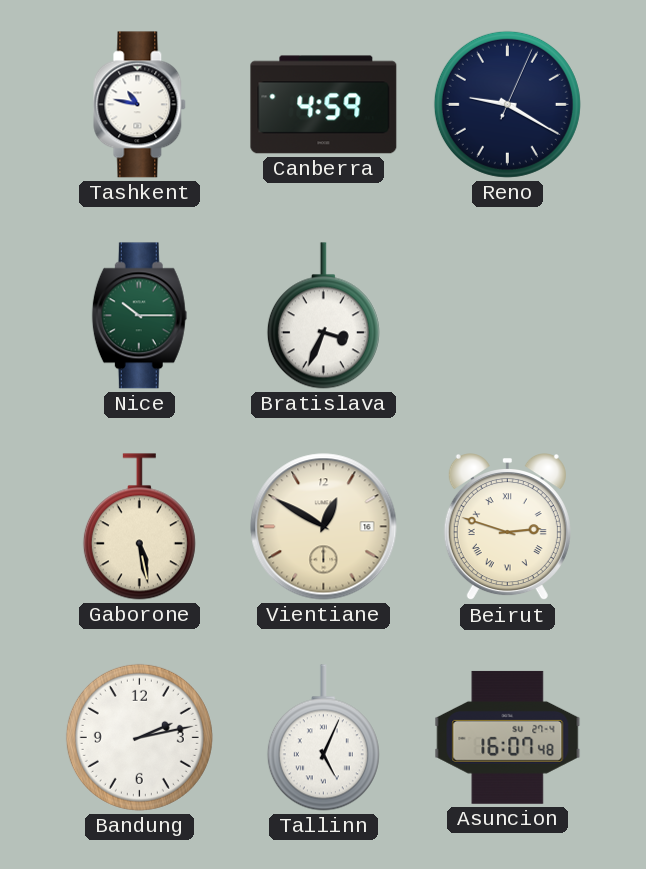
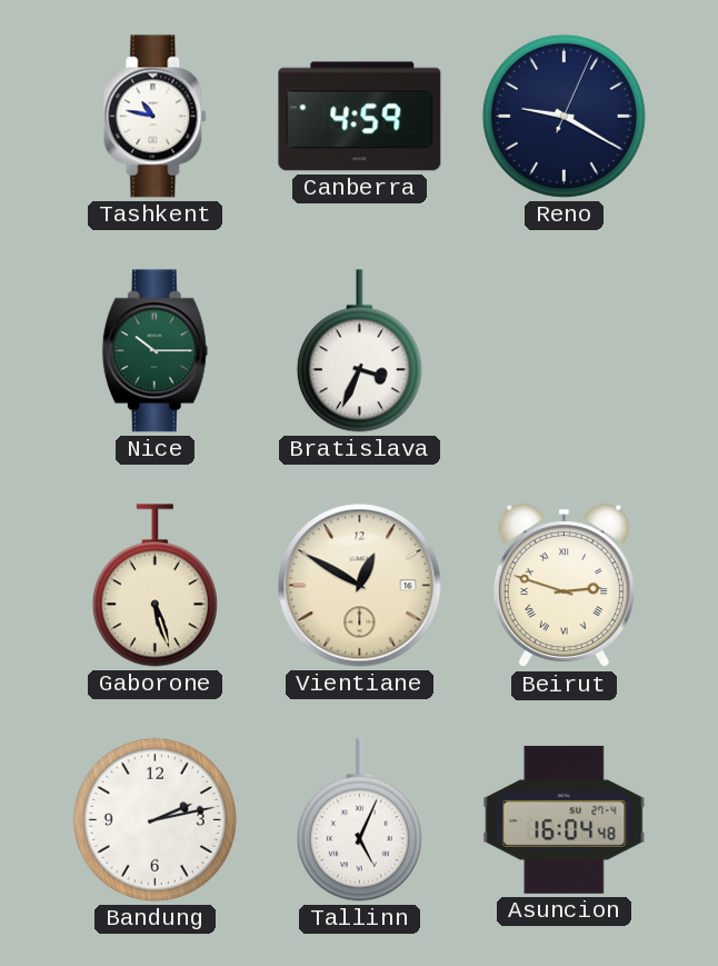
Gaborone: 5:28 -> 5:27
Asuncion: 16:07 -> 16:04
